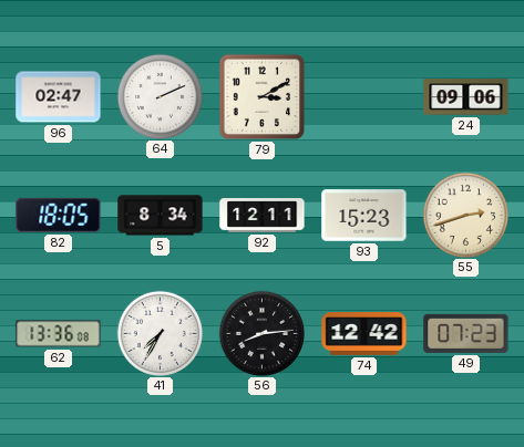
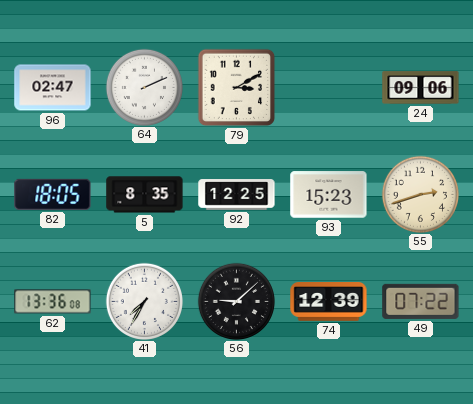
5: 8:34 -> 8:35
92: 12:11 -> 12:25
56: 8:14 -> 9:08
74: 12:42 -> 12:39
49: 07:23 -> 07:22
